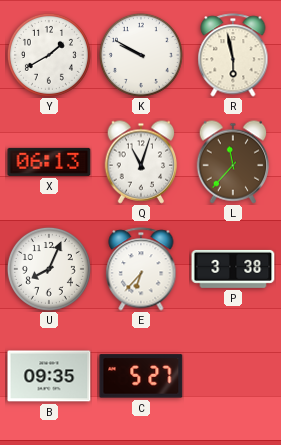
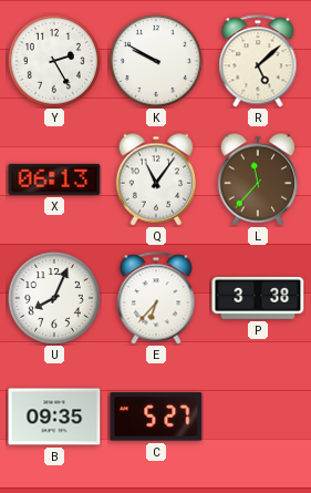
Y: 1:40 -> 2:25
R: 5:58 -> 5:08
Q: 11:03 -> 11:06
